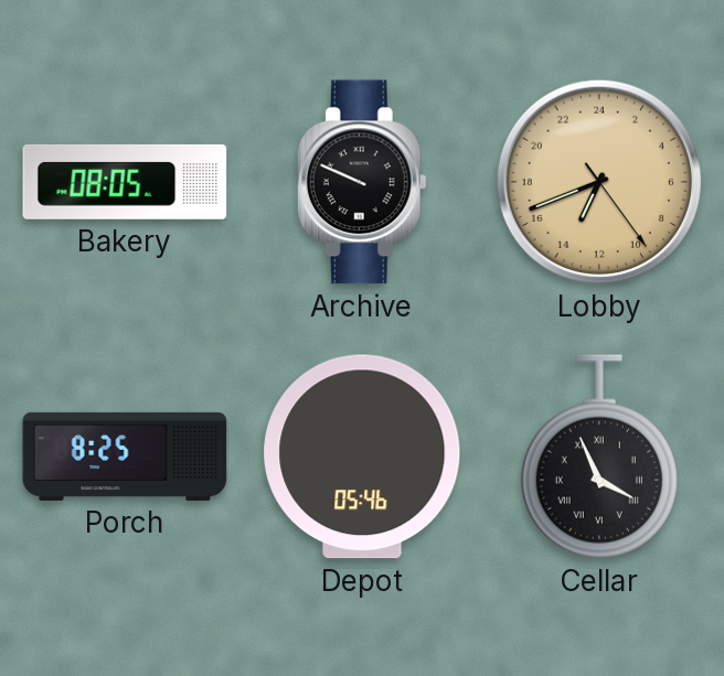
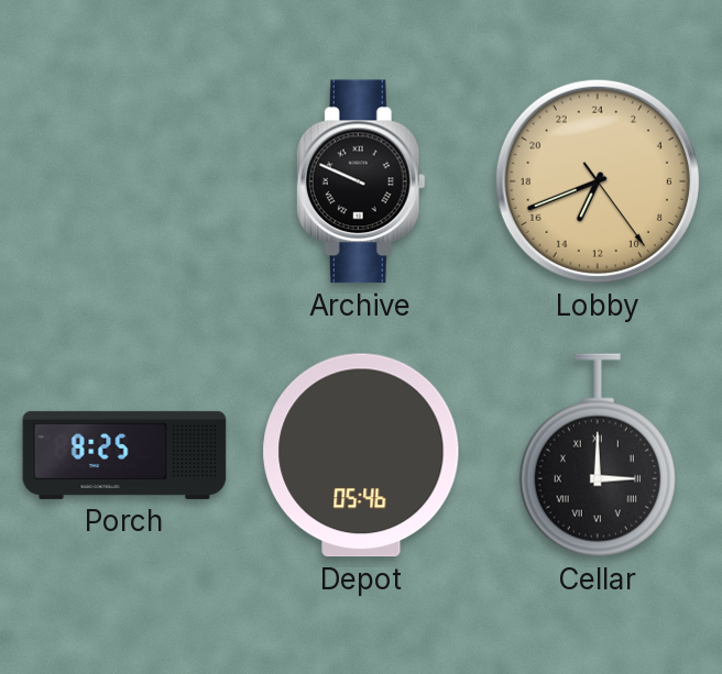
Bakery: 08:05 -> none
Cellar: 3:56 -> 3:00
